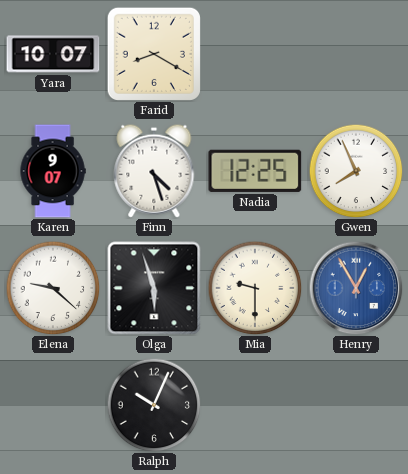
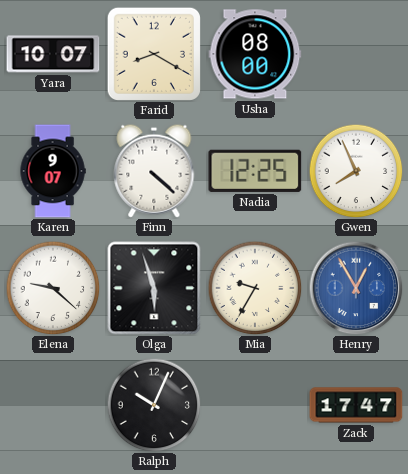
Usha: none -> 08:00
Finn: 4:27 -> 4:22
Mia: 9:30 -> 9:35
Zack: none -> 17:47
